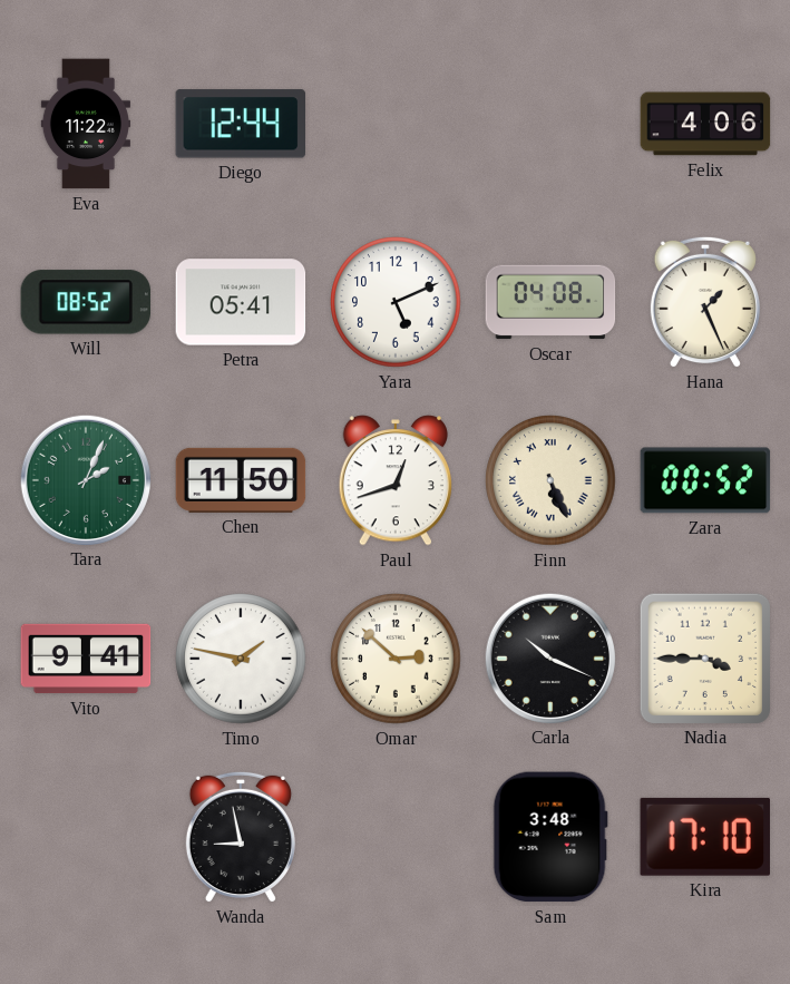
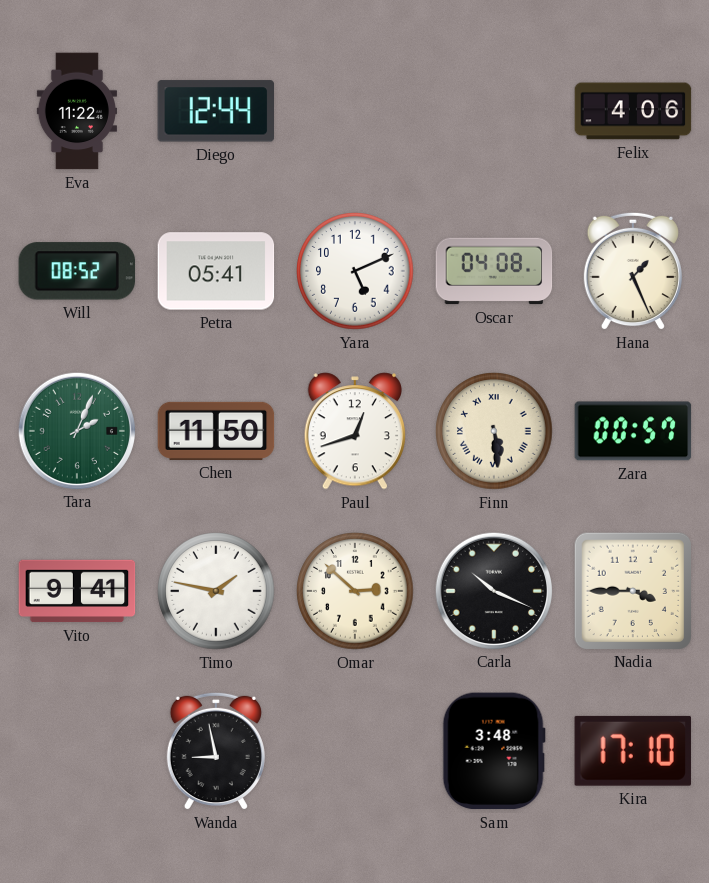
Finn: 5:26 -> 5:29
Zara: 00:52 -> 00:57
